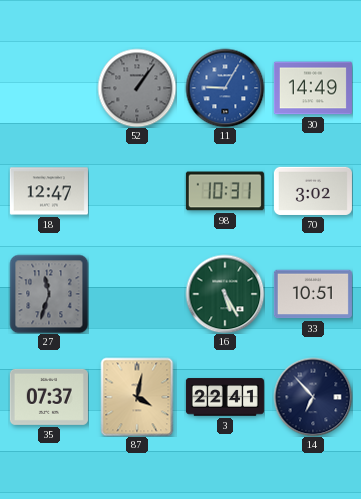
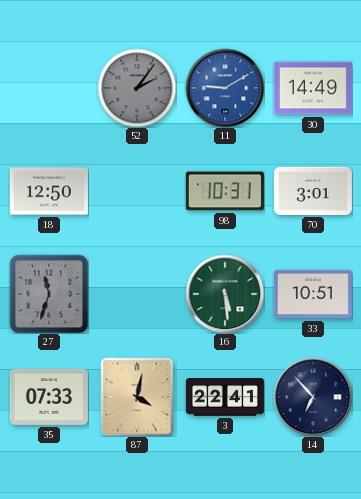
52: 1:06 -> 2:06
11: 9:05 -> 9:10
18: 12:47 -> 12:50
70: 3:02 -> 3:01
16: 5:25 -> 5:29
35: 07:37 -> 07:33
